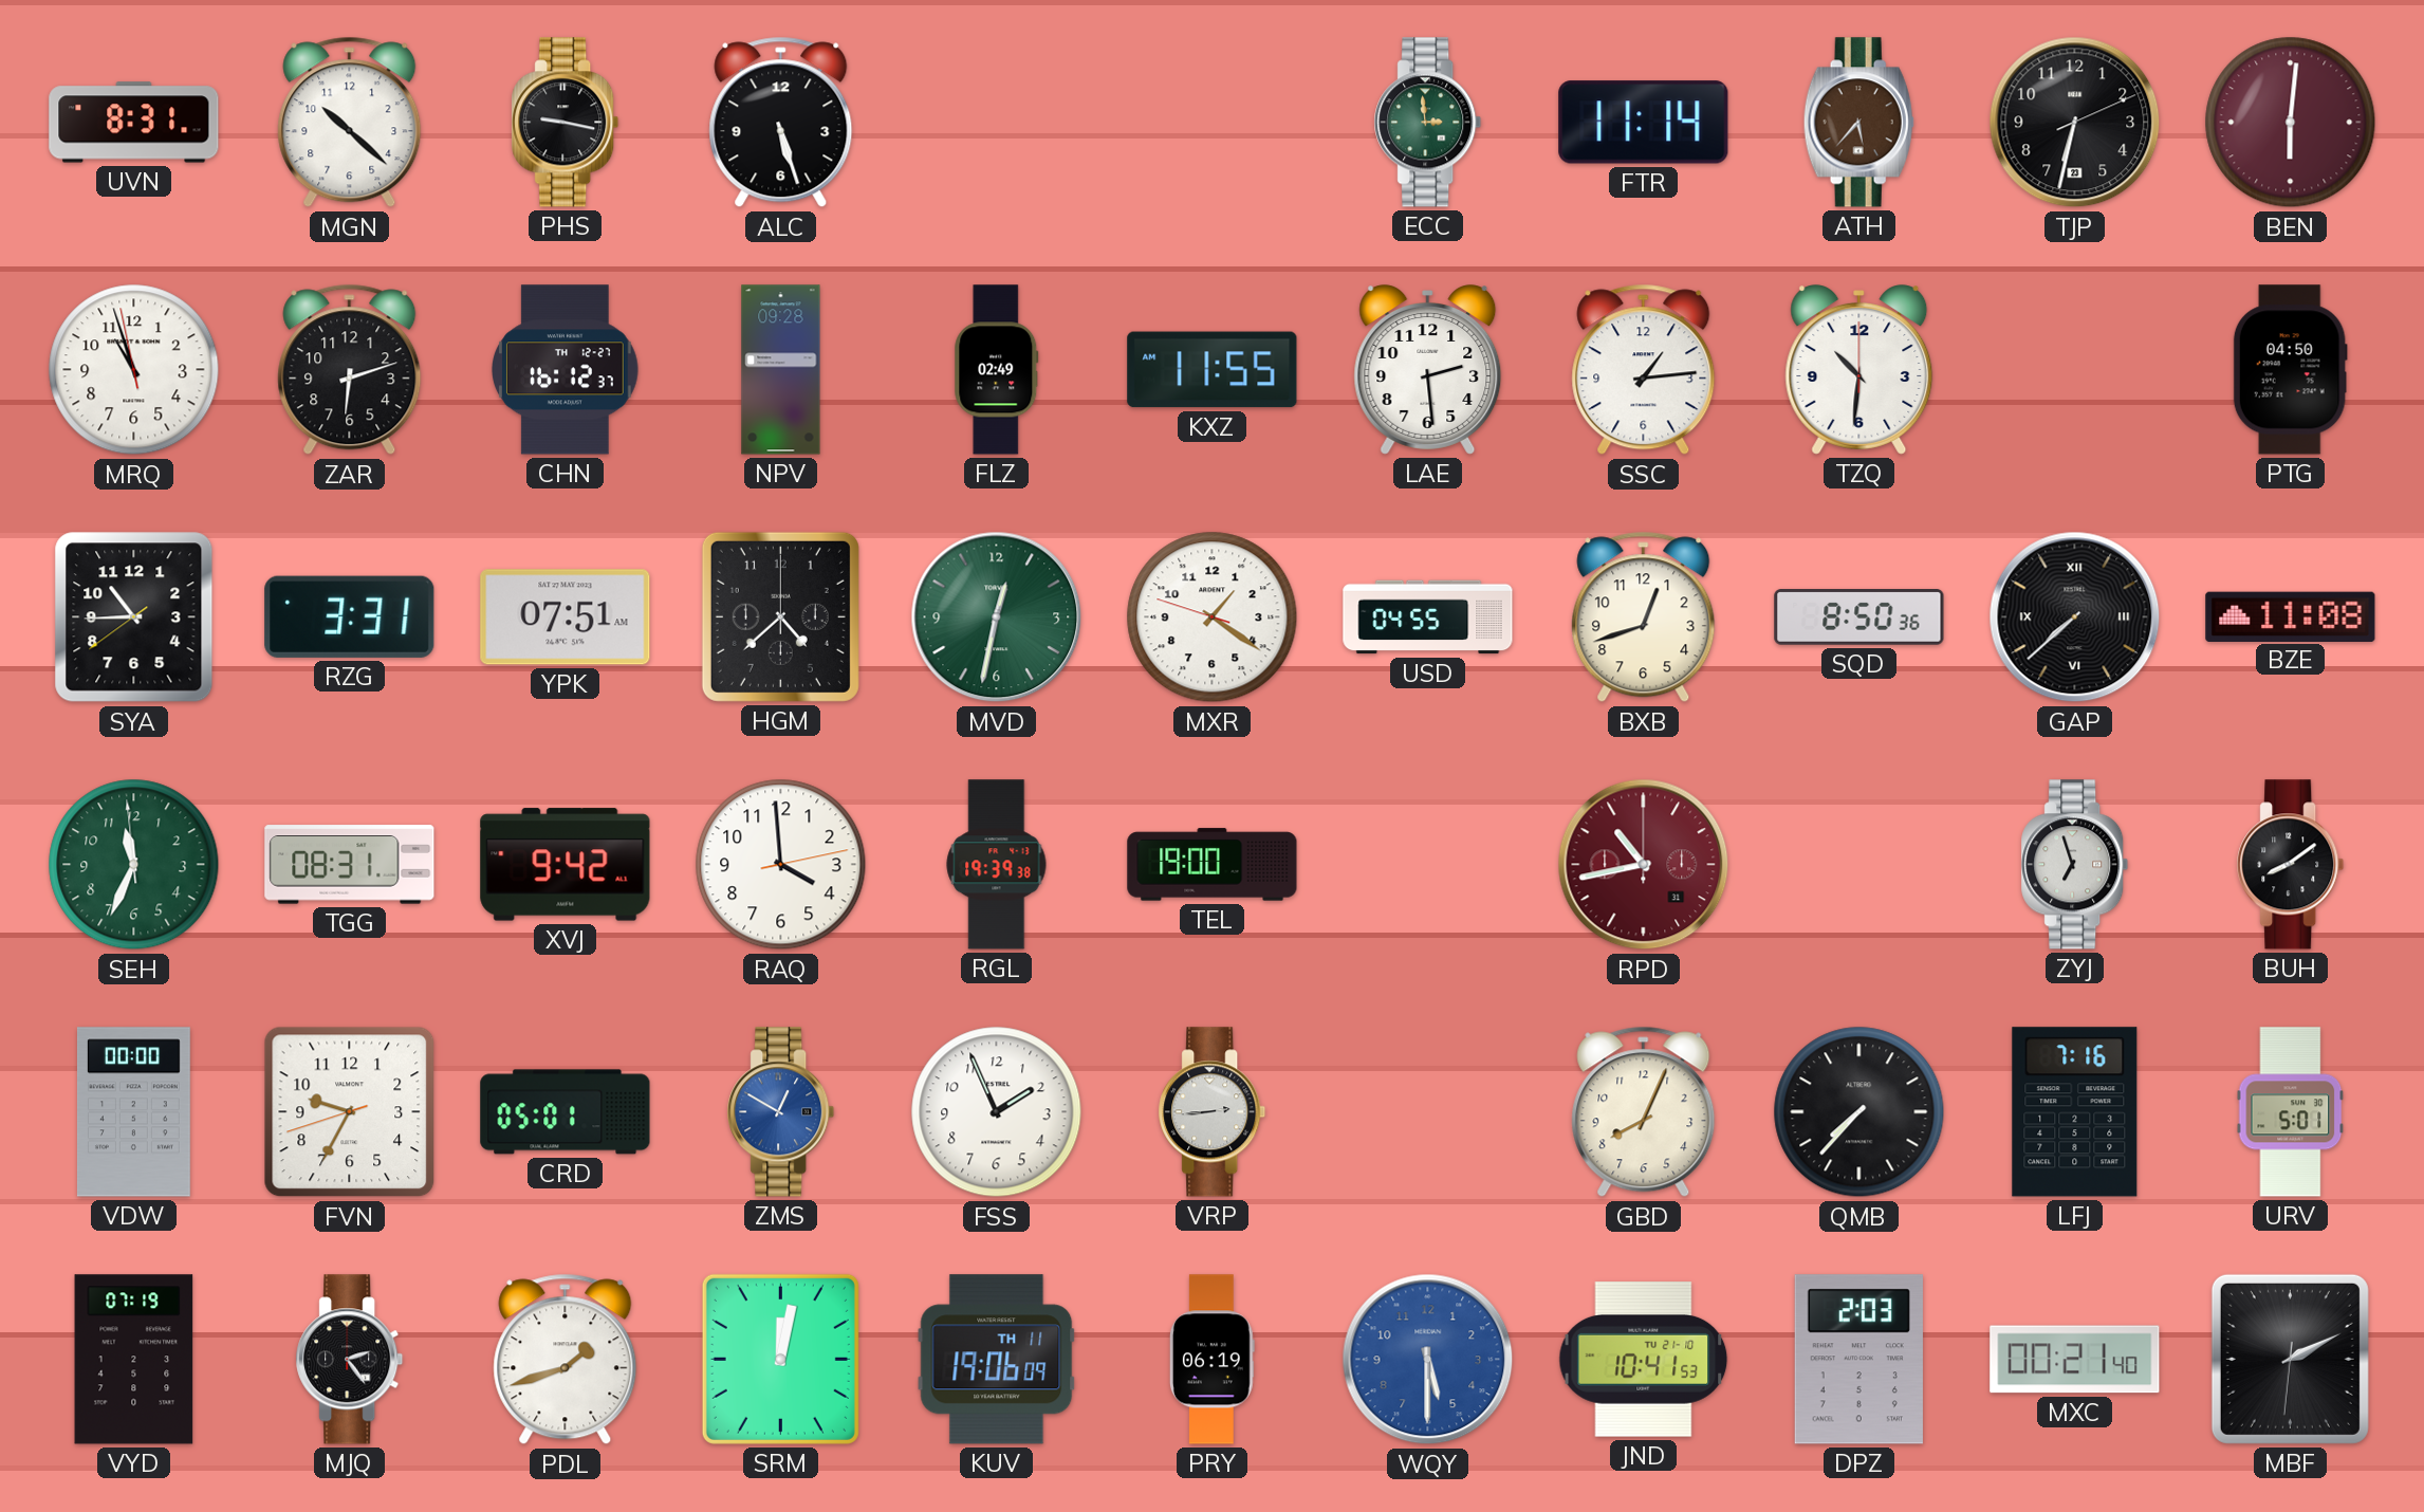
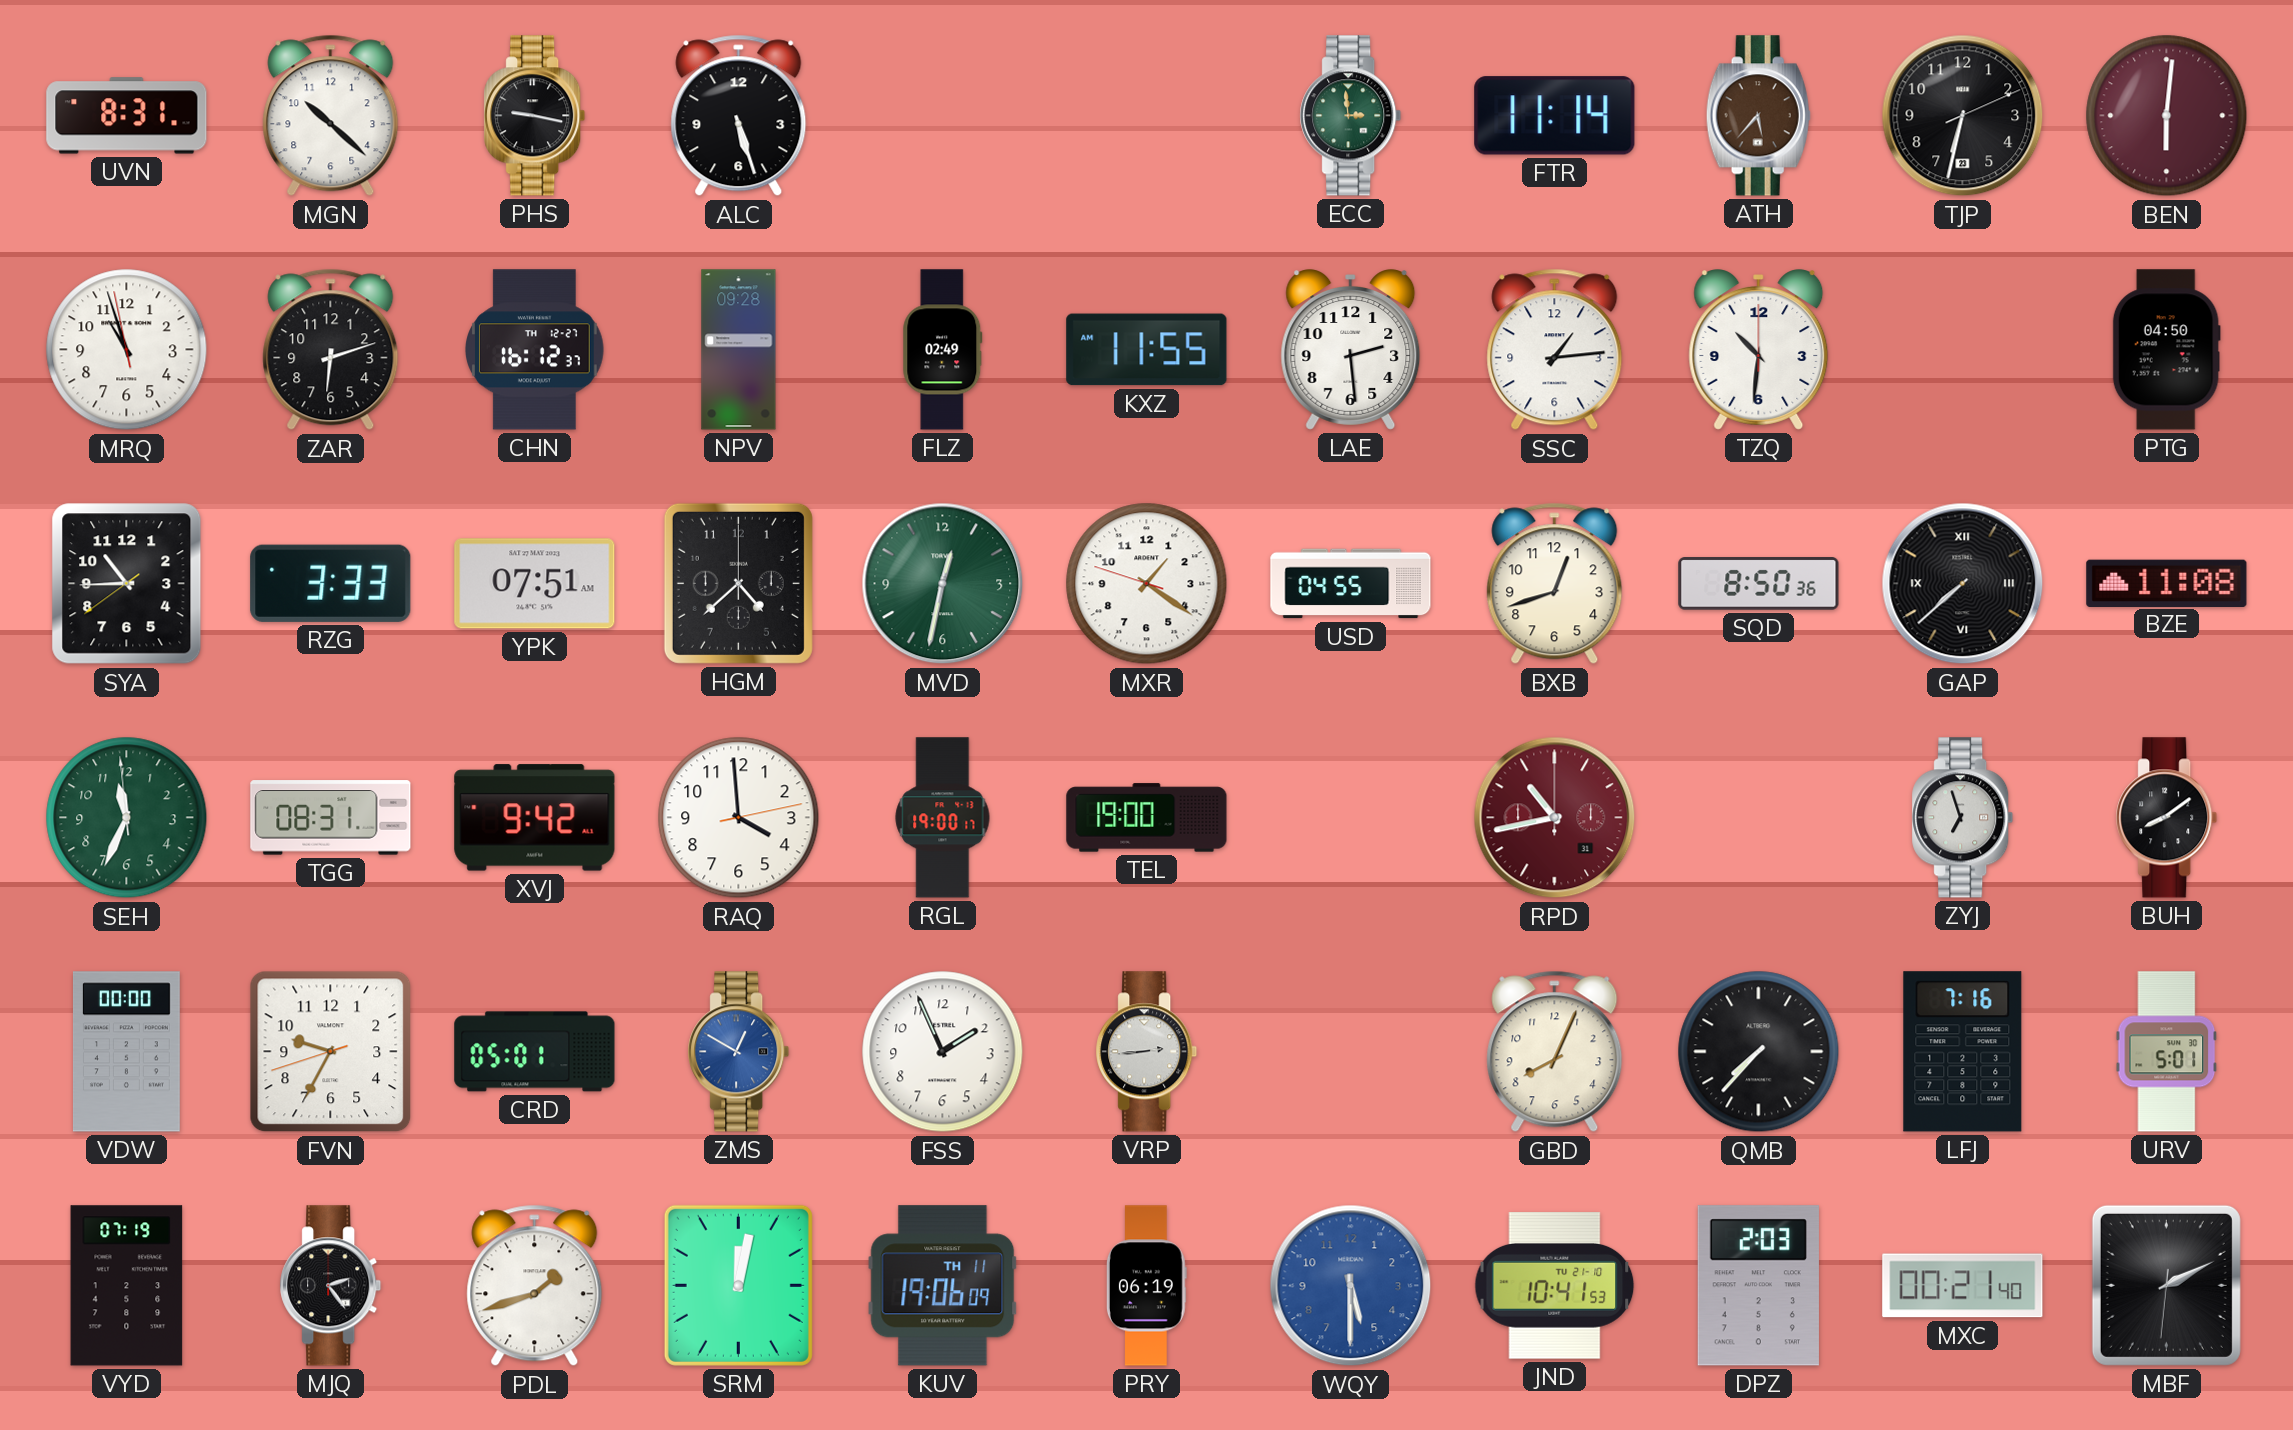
RZG: 3:31 -> 3:33
RGL: 19:39 -> 19:00
